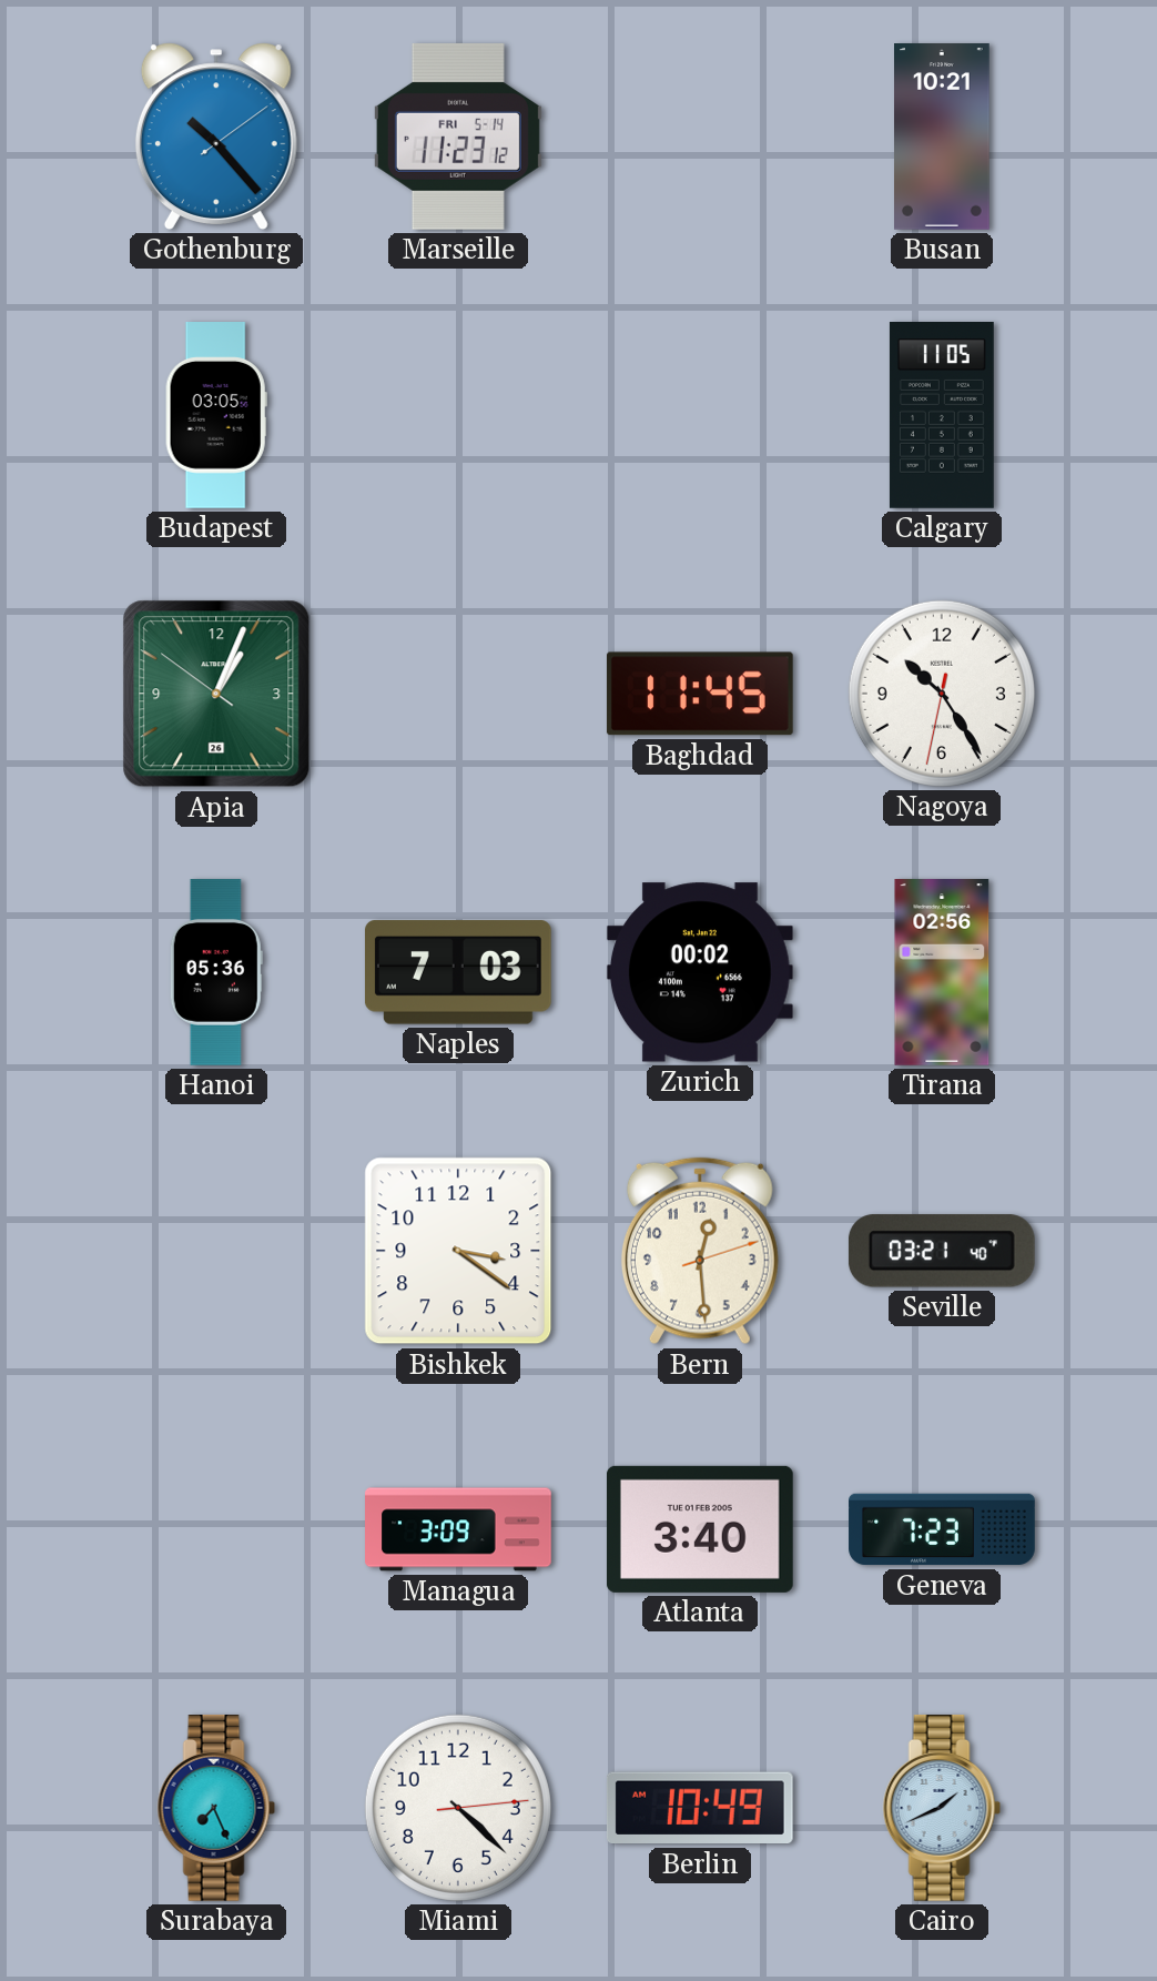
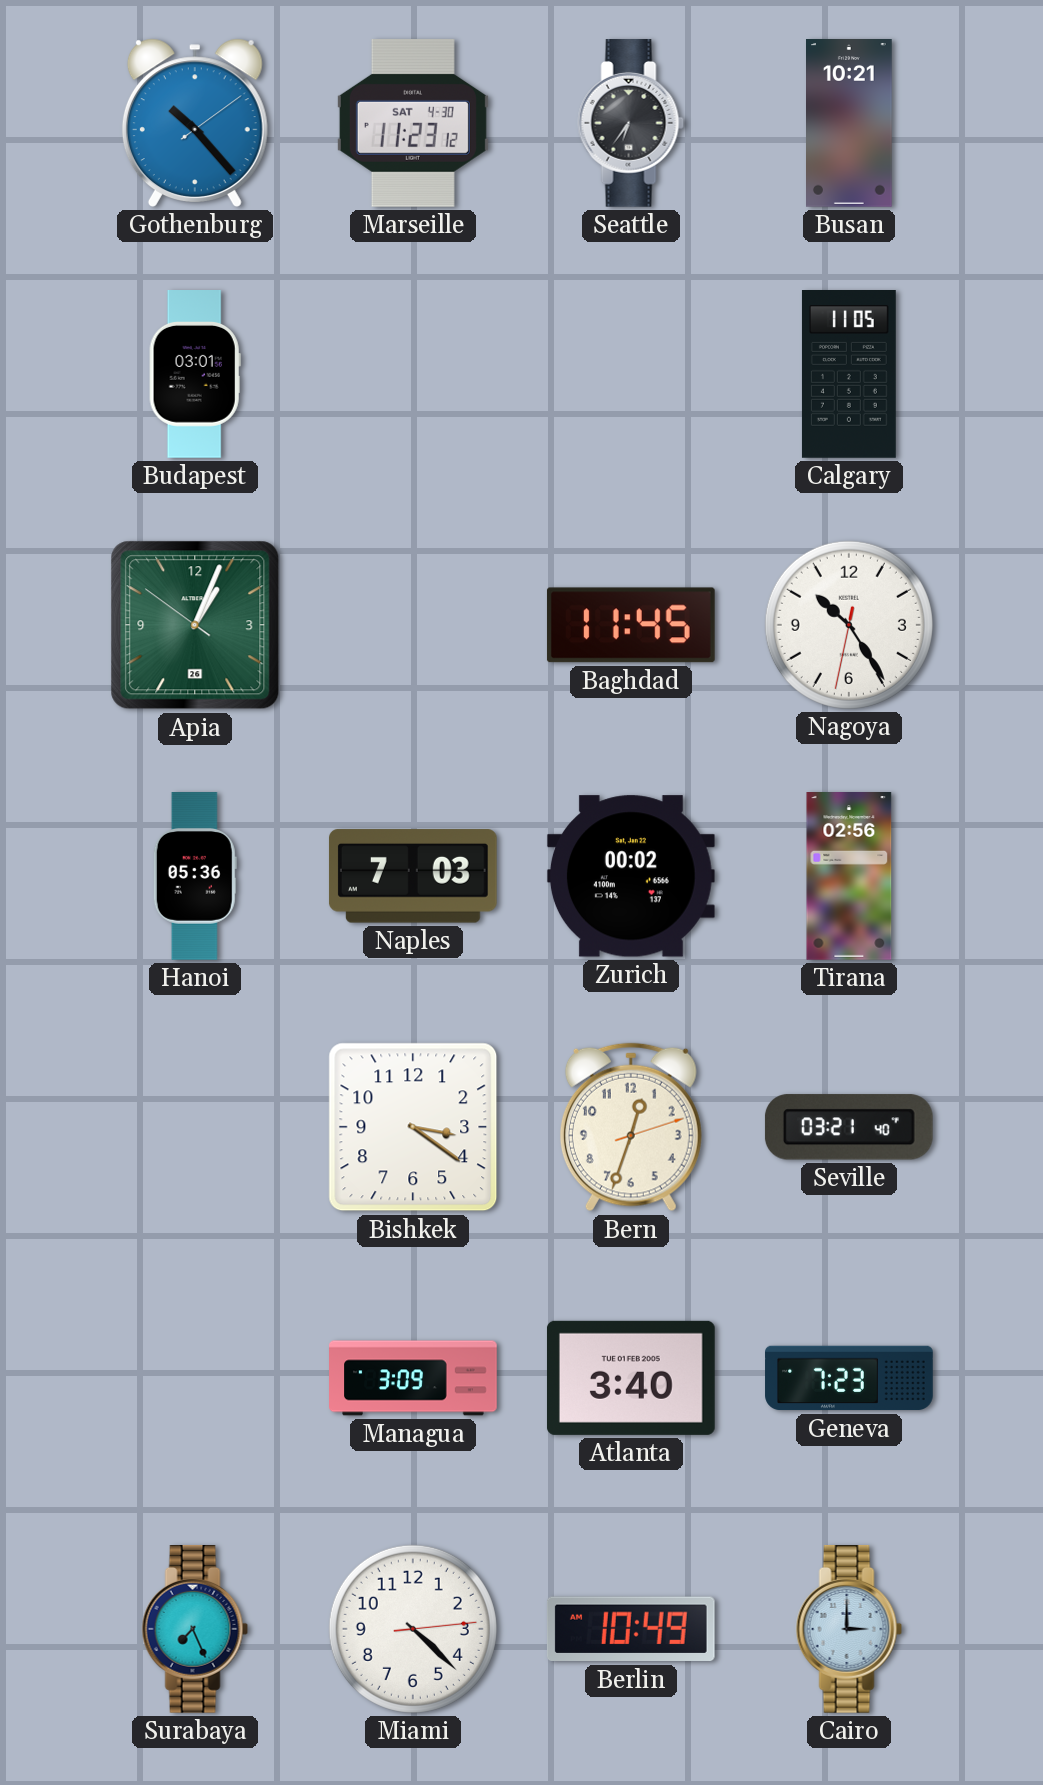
Marseille date: FRI 5-14 -> SAT 4-30
Seattle: none -> 6:36
Budapest: 03:05 -> 03:01
Bern: 12:29 -> 12:33
Cairo: 1:41 -> 3:00
